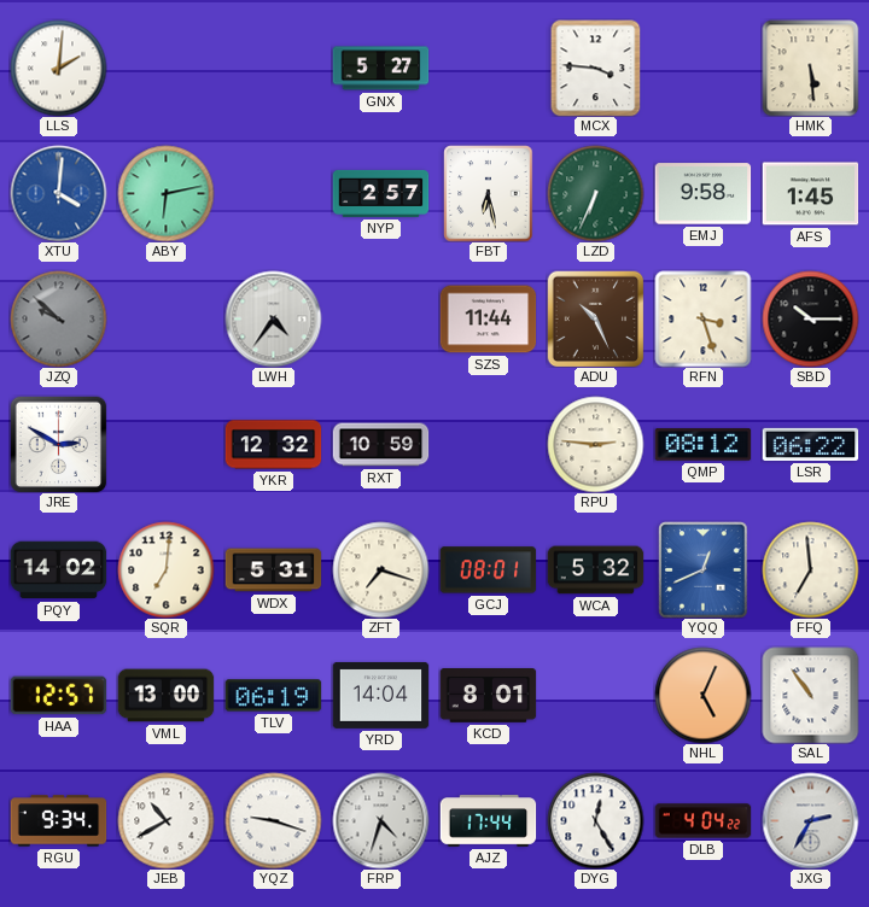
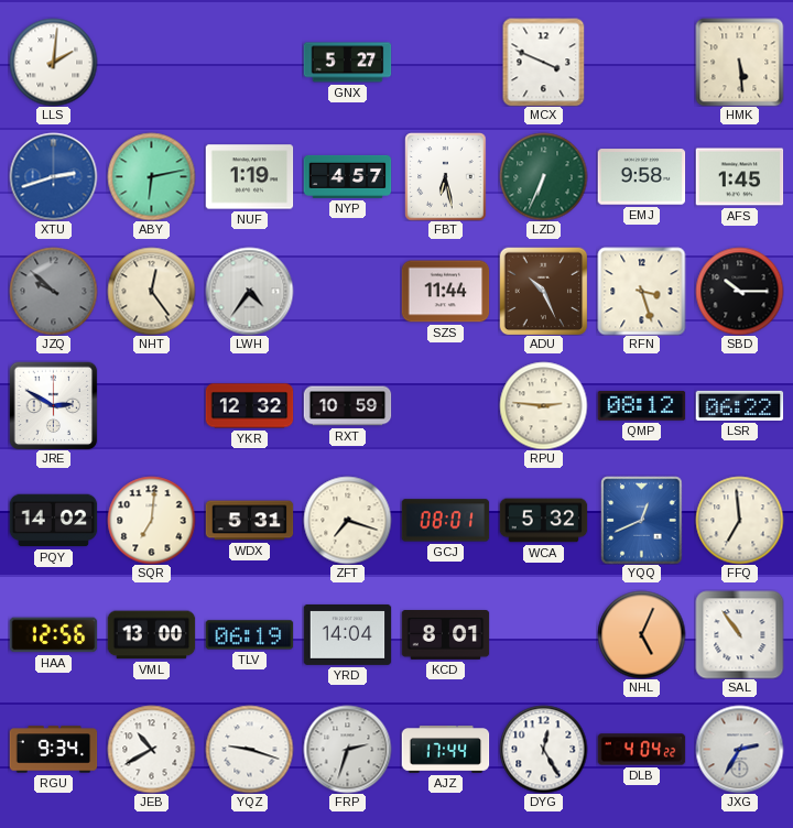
MCX: 3:46 -> 3:49
XTU: 4:01 -> 2:42
NUF: none -> 1:19
NYP: 2:57 -> 4:57
NHT: none -> 12:24
HAA: 12:57 -> 12:56
FRP: 4:33 -> 2:33
